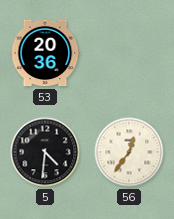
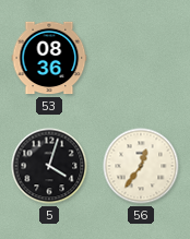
53: 20:36 -> 08:36
5: 4:31 -> 4:03
